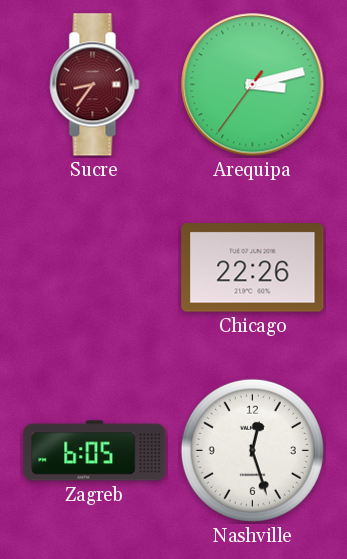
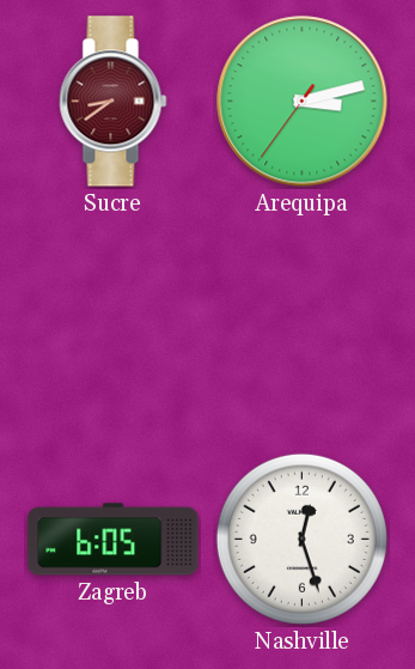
Sucre: 8:36 -> 8:39
Chicago: 22:26 -> none
